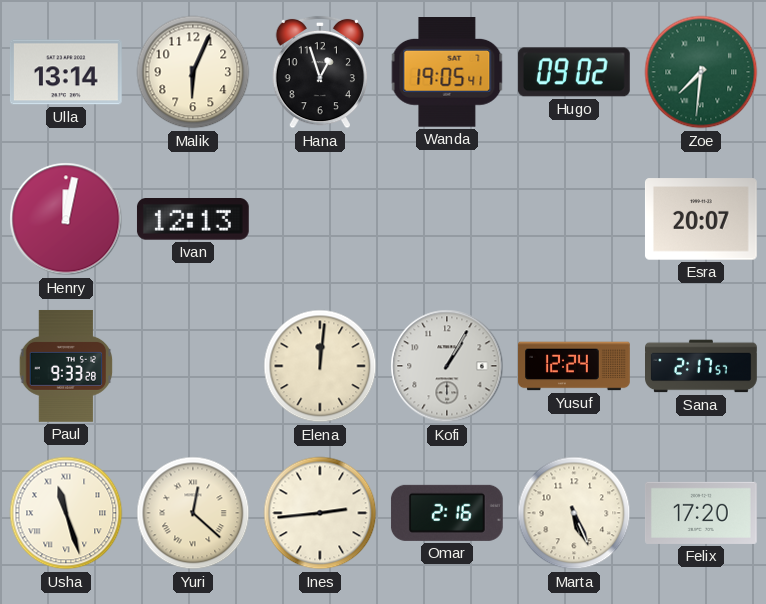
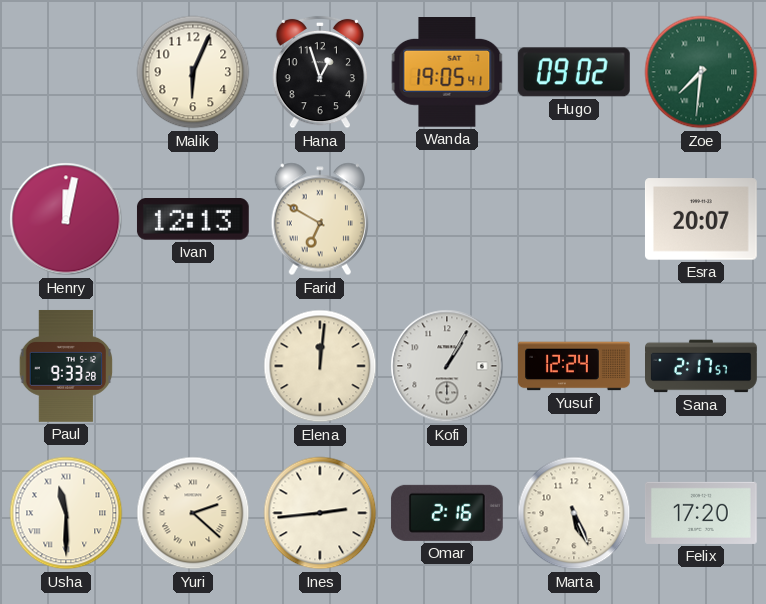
Ulla: 13:14 -> none
Farid: none -> 6:50
Usha: 11:27 -> 11:30
Yuri: 12:22 -> 2:22
